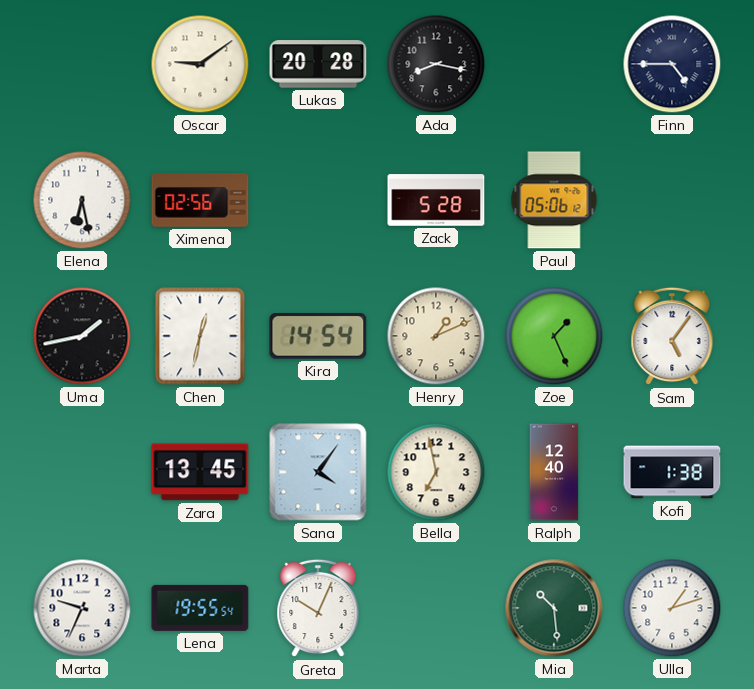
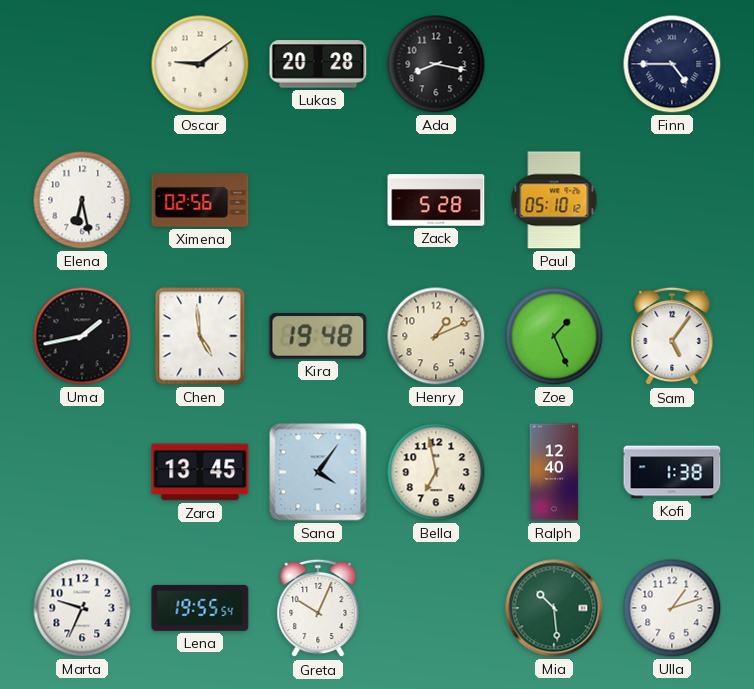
Paul: 05:06 -> 05:10
Chen: 12:32 -> 4:59
Kira: 14:54 -> 19:48
